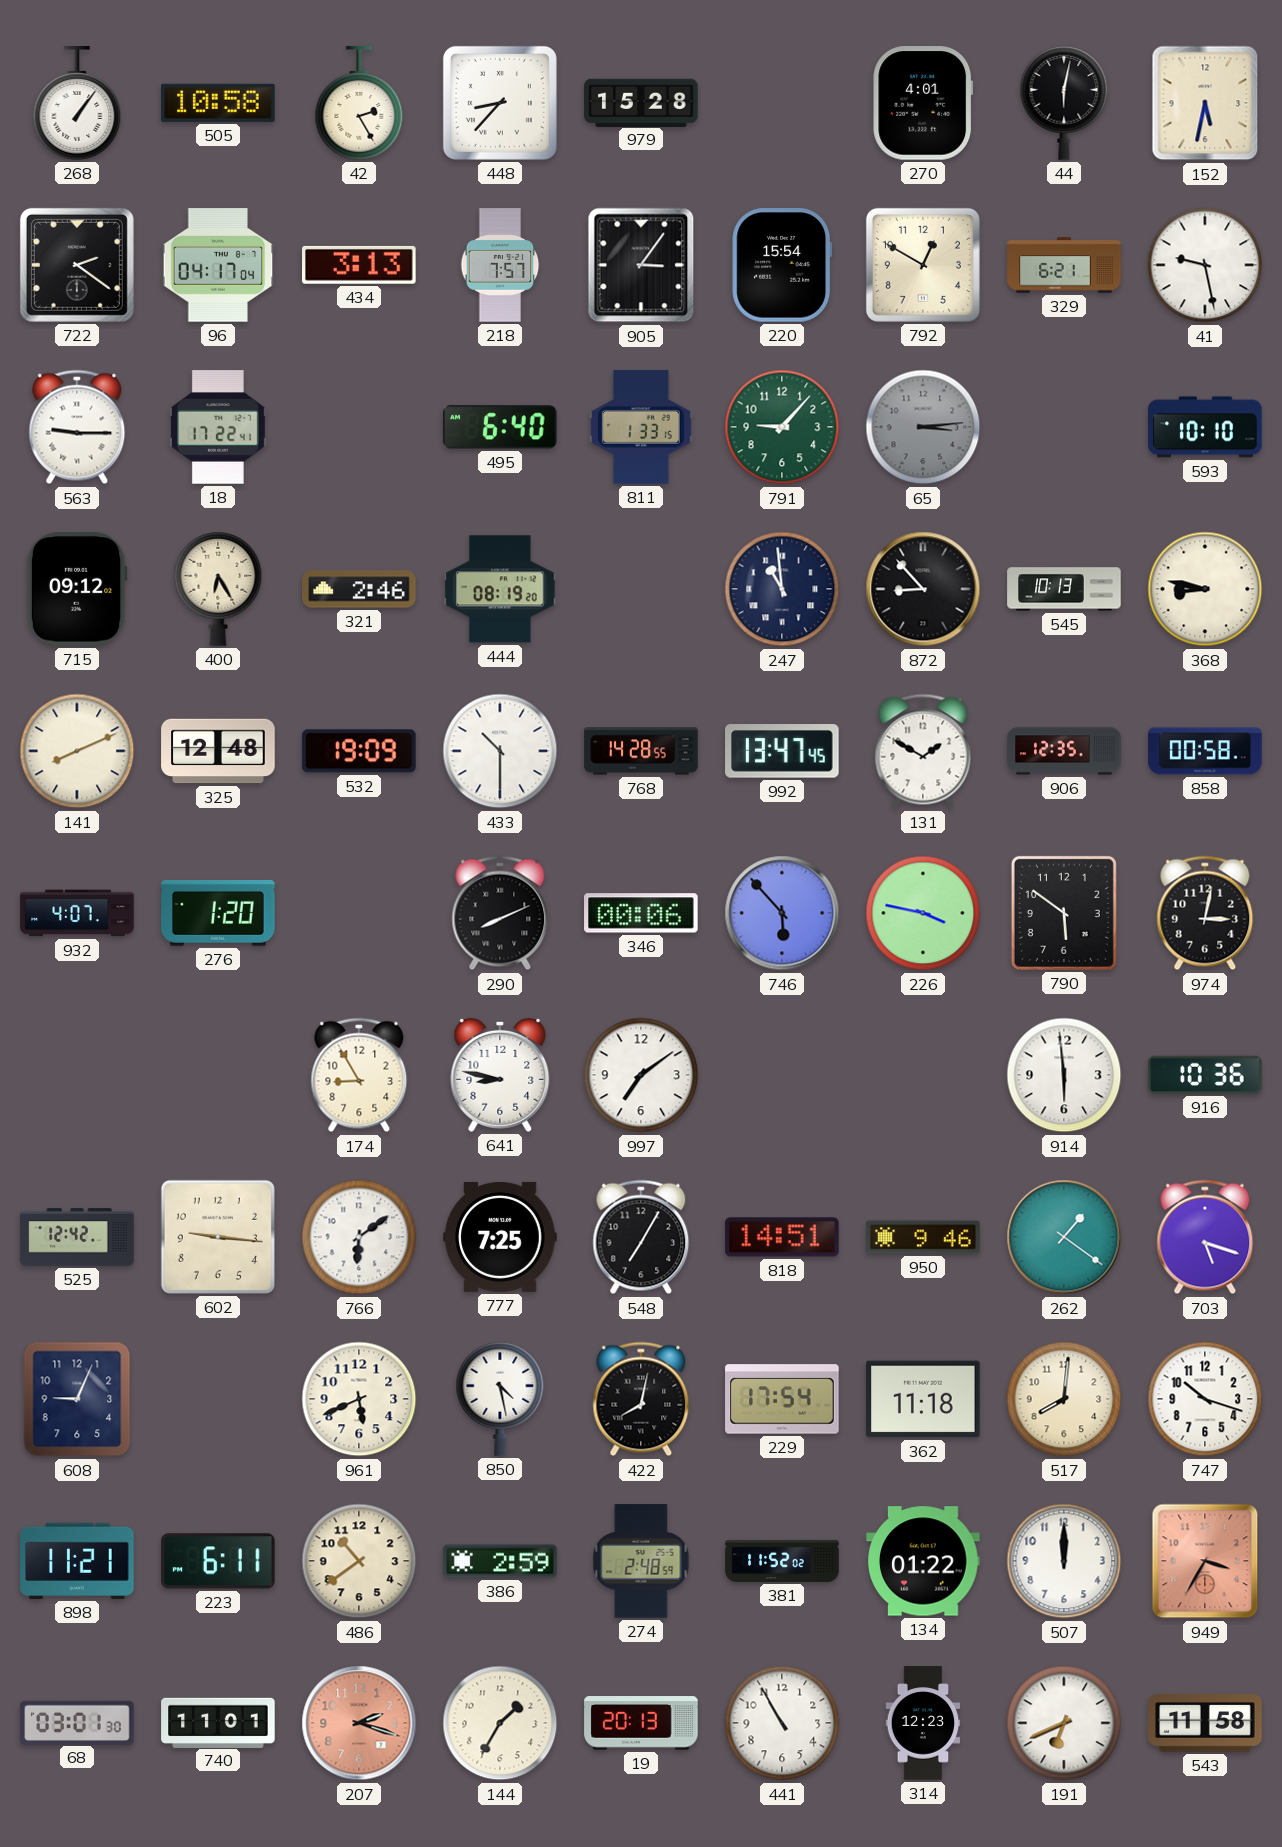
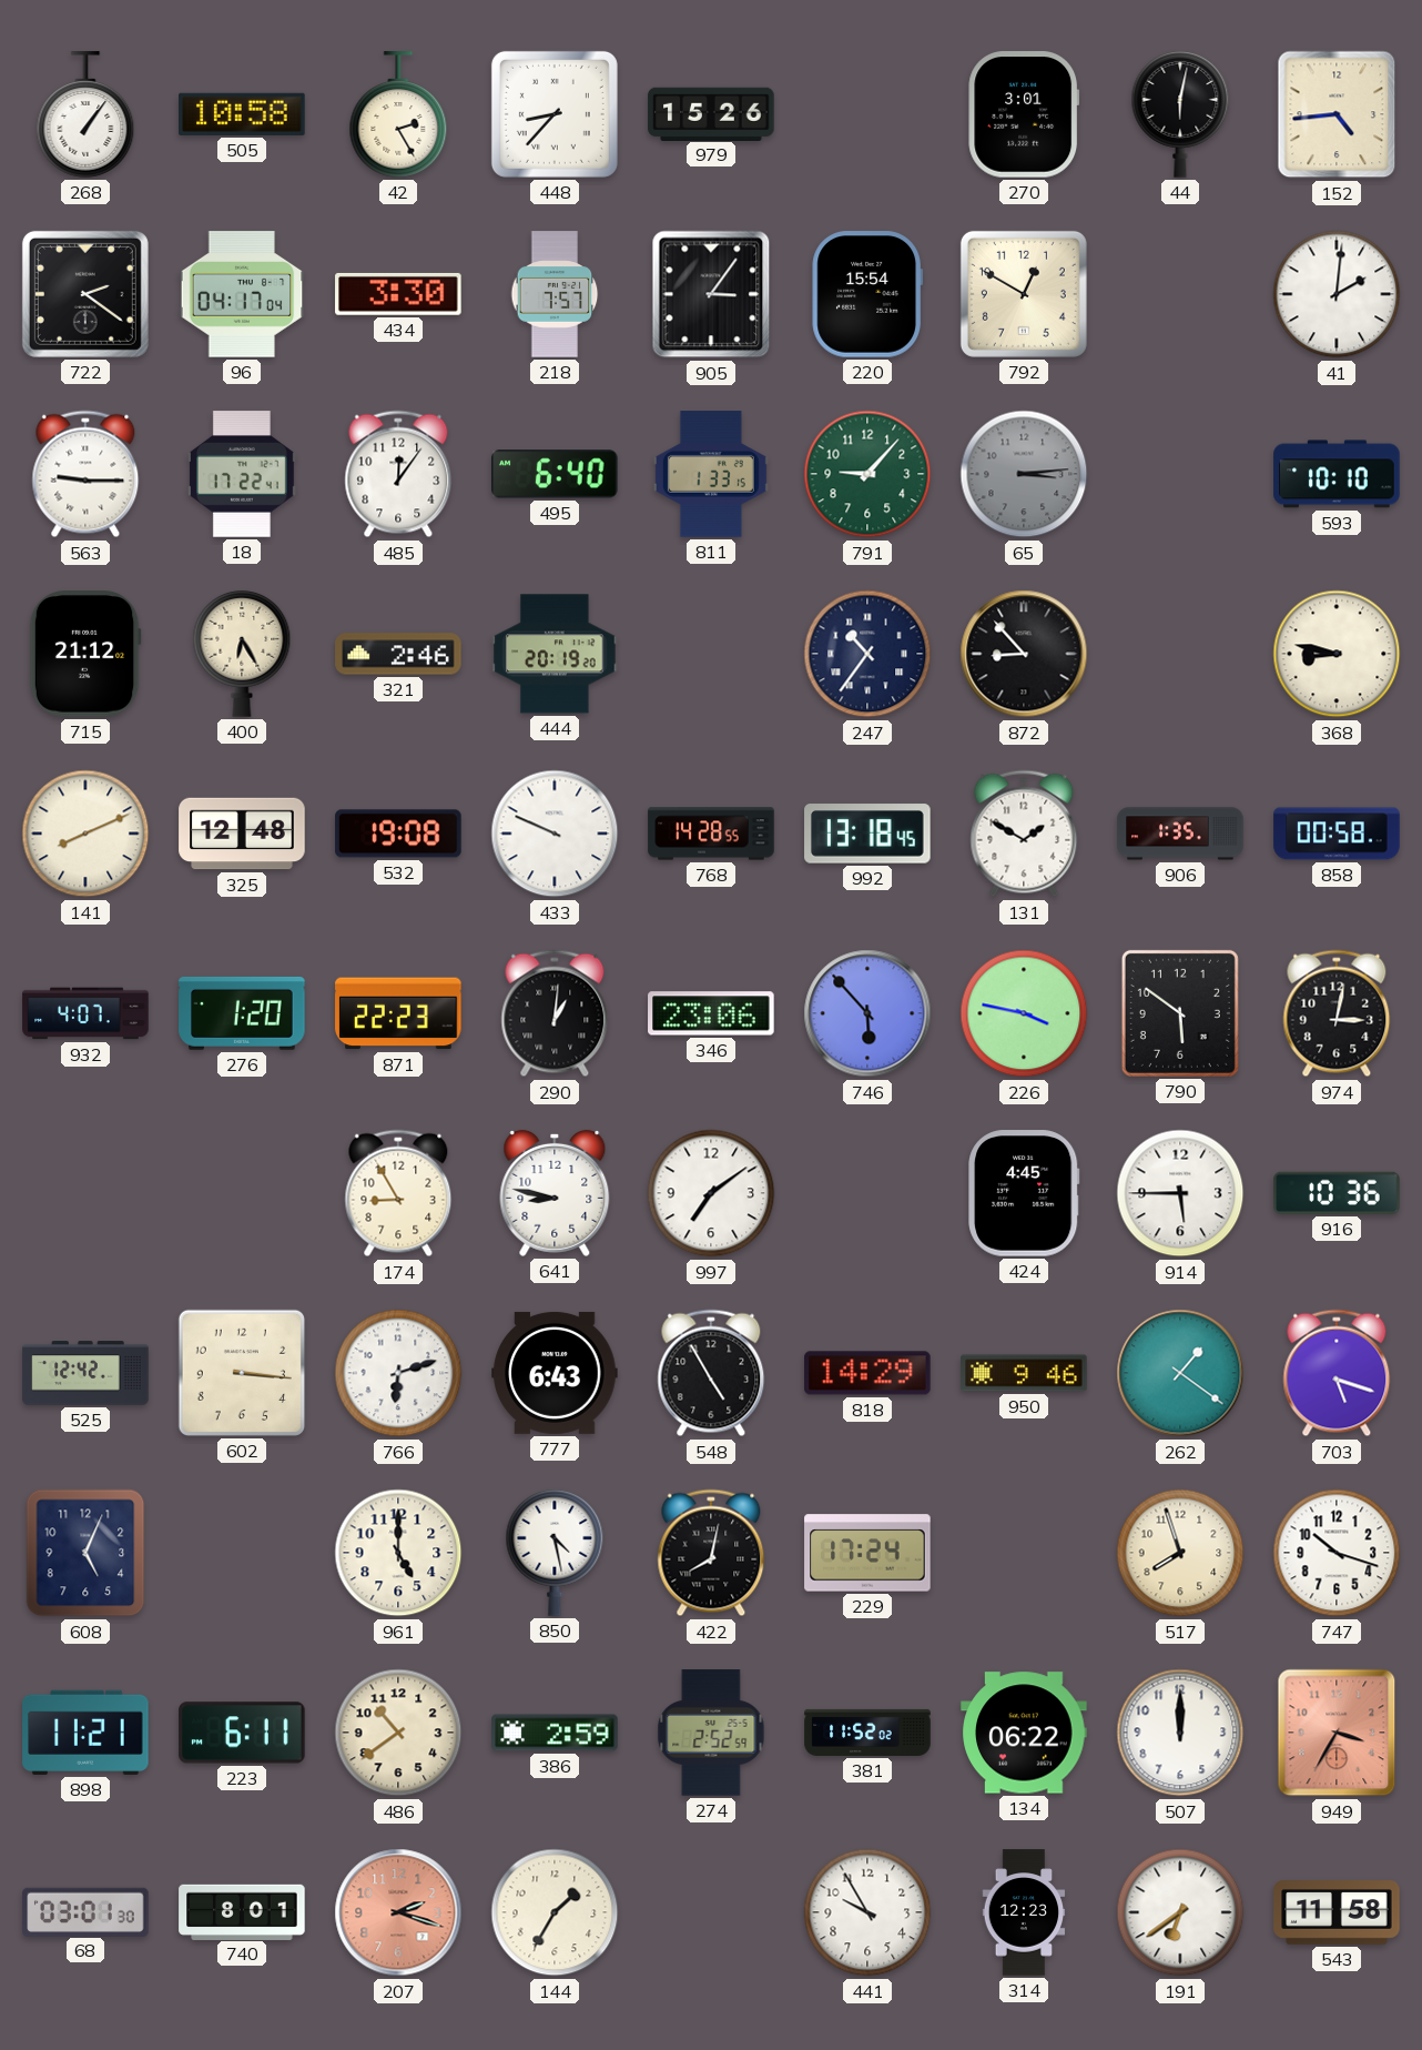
979: 15:28 -> 15:26
270: 4:01 -> 3:01
152: 5:32 -> 4:44
434: 3:13 -> 3:30
329: 6:21 -> none
41: 9:28 -> 2:01
485: none -> 12:06
715: 09:12 -> 21:12
444: 08:19 -> 20:19
247: 10:59 -> 10:36
545: 10:13 -> none
532: 19:09 -> 19:08
433: 10:30 -> 9:49
992: 13:47 -> 13:18
906: 12:35 -> 1:35
871: none -> 22:23
290: 8:11 -> 1:01
346: 00:06 -> 23:06
424: none -> 4:45
914: 5:59 -> 5:45
602: 9:16 -> 3:16
766: 6:09 -> 6:12
777: 7:25 -> 6:43
548: 7:05 -> 4:55
818: 14:51 -> 14:29
608: 9:04 -> 5:04
961: 5:41 -> 5:00
229: 17:54 -> 17:24
362: 11:18 -> none
517: 8:01 -> 7:57
274: 2:48 -> 2:52
134: 01:22 -> 06:22
740: 11:01 -> 8:01
19: 20:13 -> none
441: 10:55 -> 9:55
191: 6:41 -> 6:39
